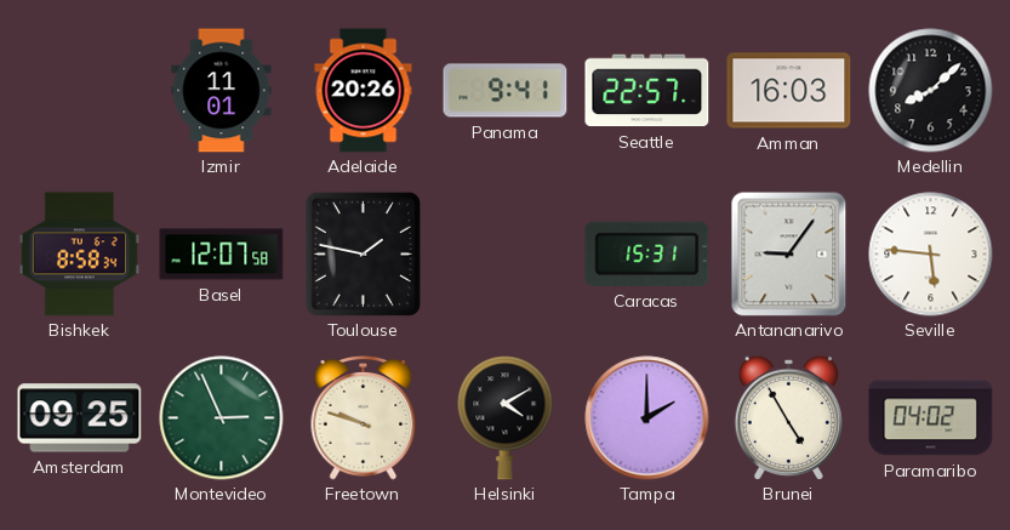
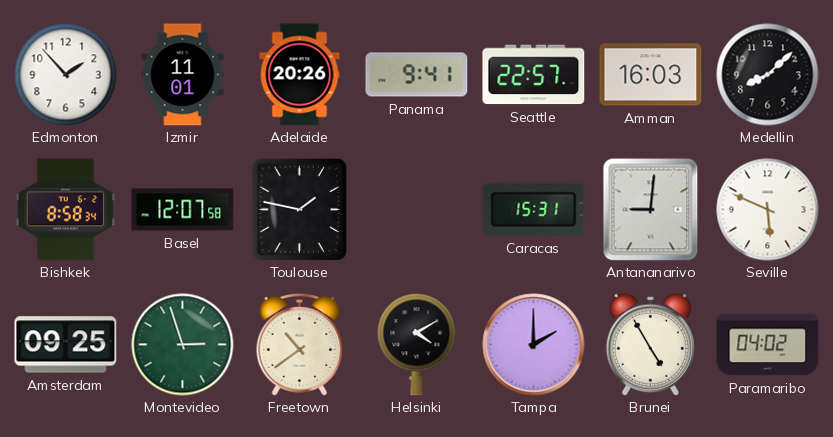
Edmonton: none -> 1:53
Antananarivo: 9:06 -> 9:01
Seville: 5:46 -> 5:49
Montevideo: 2:56 -> 2:57
Freetown: 9:48 -> 10:39
